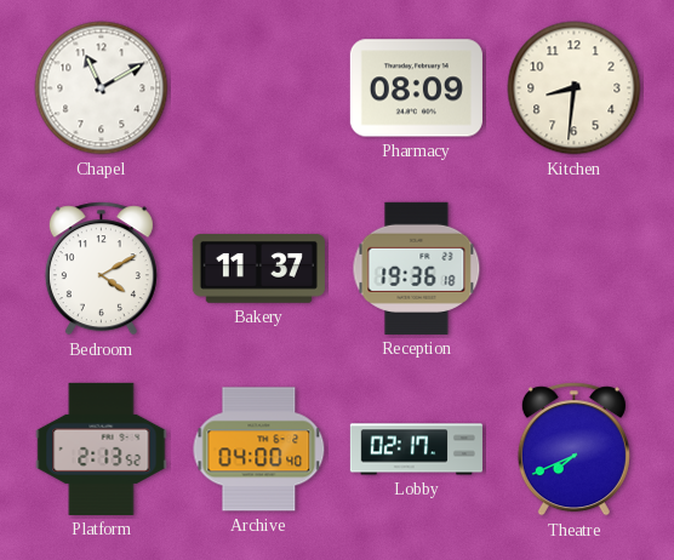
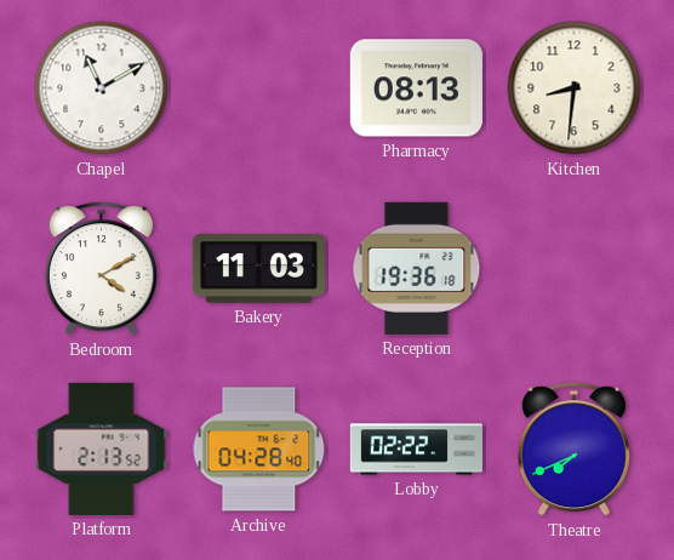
Pharmacy: 08:09 -> 08:13
Bakery: 11:37 -> 11:03
Archive: 04:00 -> 04:28
Lobby: 02:17 -> 02:22
